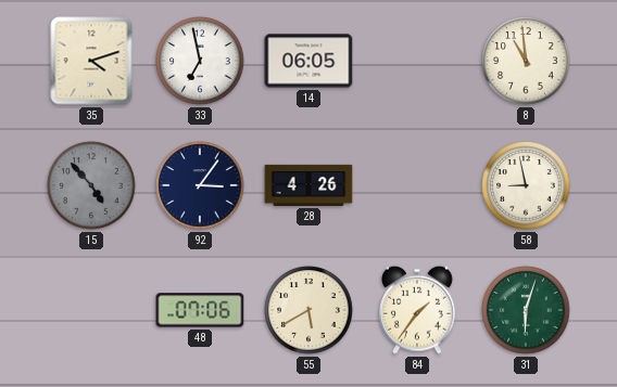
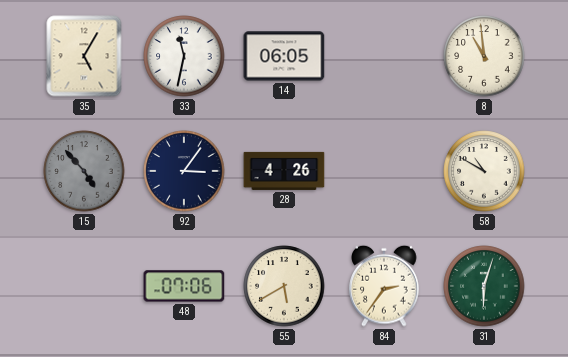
35: 4:12 -> 5:05
33: 6:58 -> 11:32
58: 8:58 -> 10:50
84: 1:36 -> 2:36
